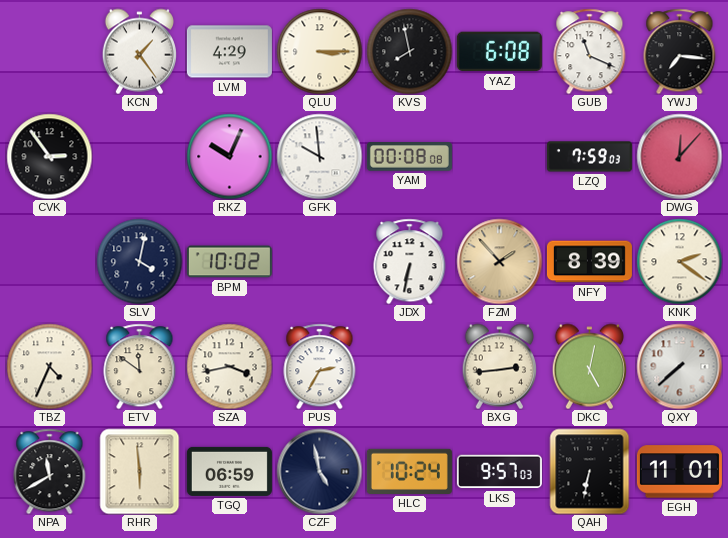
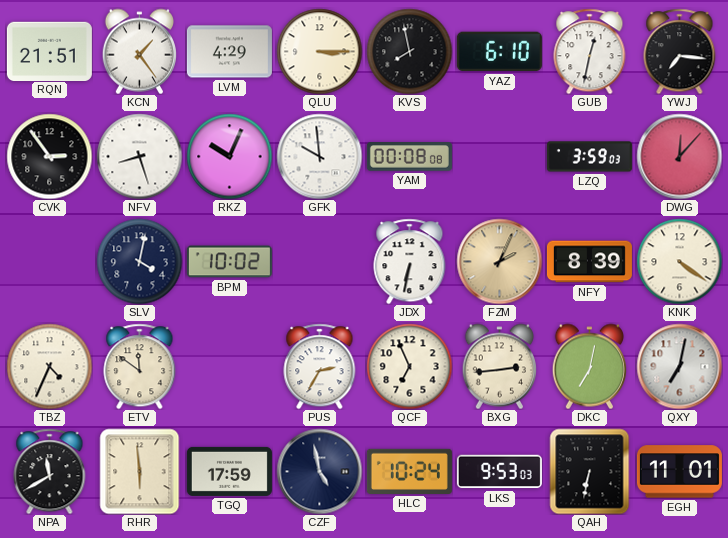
RQN: none -> 21:51
YAZ: 6:08 -> 6:10
GUB: 11:19 -> 12:32
NFV: none -> 8:27
LZQ: 7:59 -> 3:59
FZM: 1:53 -> 2:04
KNK: 2:21 -> 4:21
SZA: 3:43 -> none
QCF: none -> 6:56
DKC: 5:02 -> 7:02
QXY: 7:38 -> 7:02
TGQ: 06:59 -> 17:59
LKS: 9:57 -> 9:53
